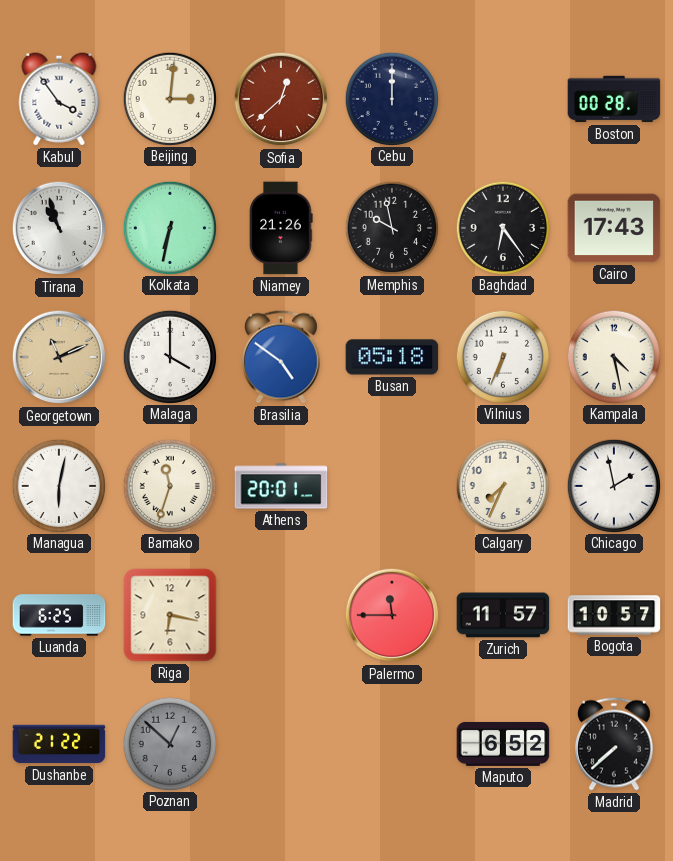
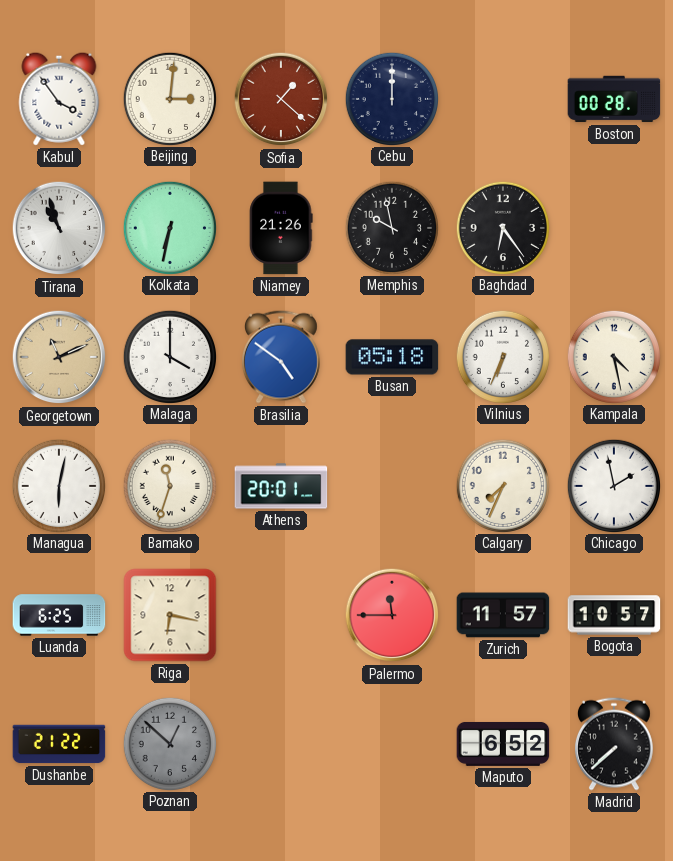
Sofia: 12:38 -> 1:22
Cairo: 17:43 -> none
